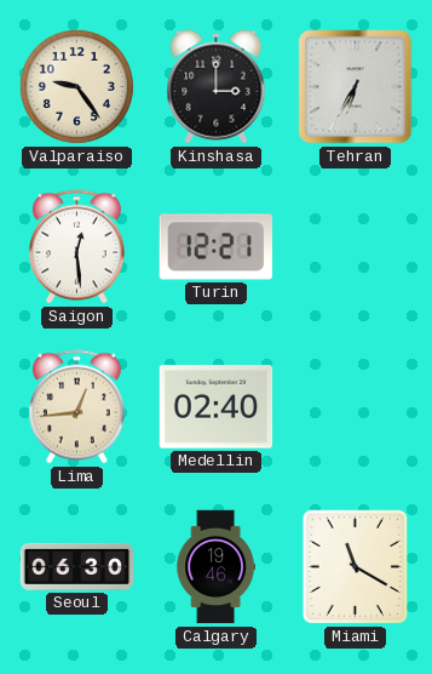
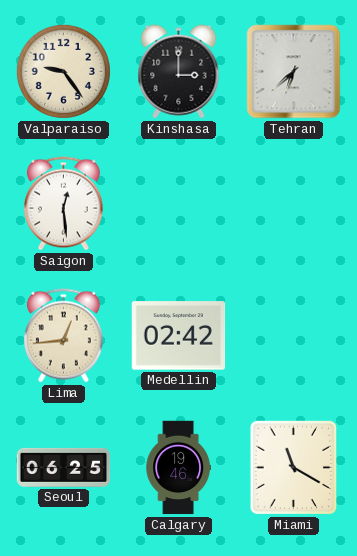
Tehran: 6:35 -> 6:38
Turin: 12:21 -> none
Medellin: 02:40 -> 02:42
Seoul: 06:30 -> 06:25
